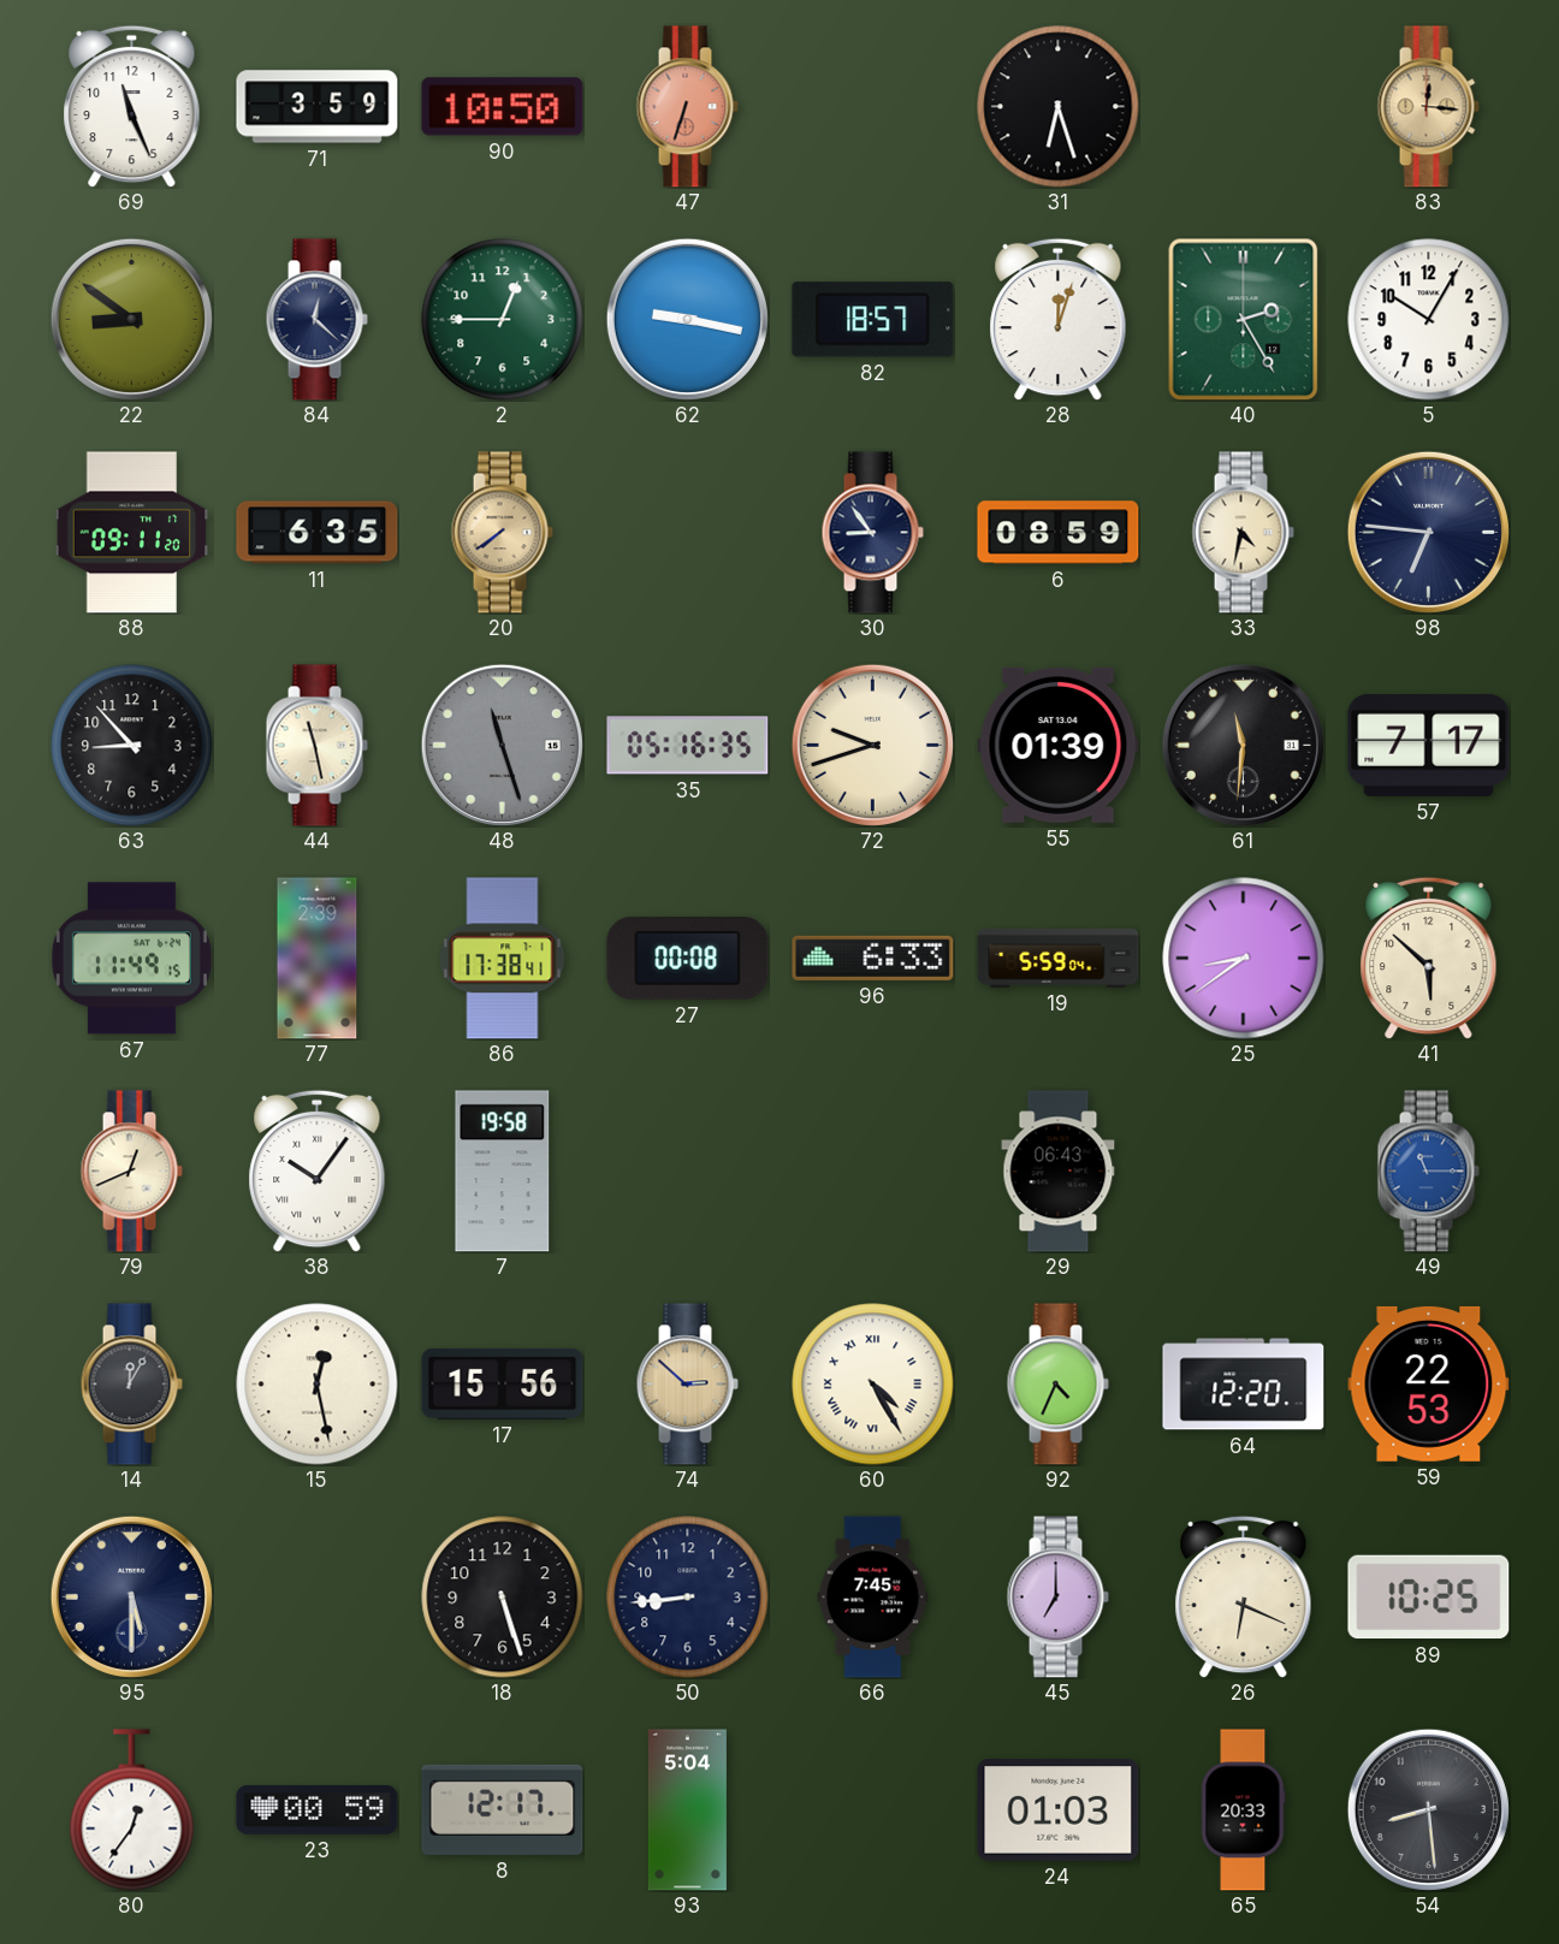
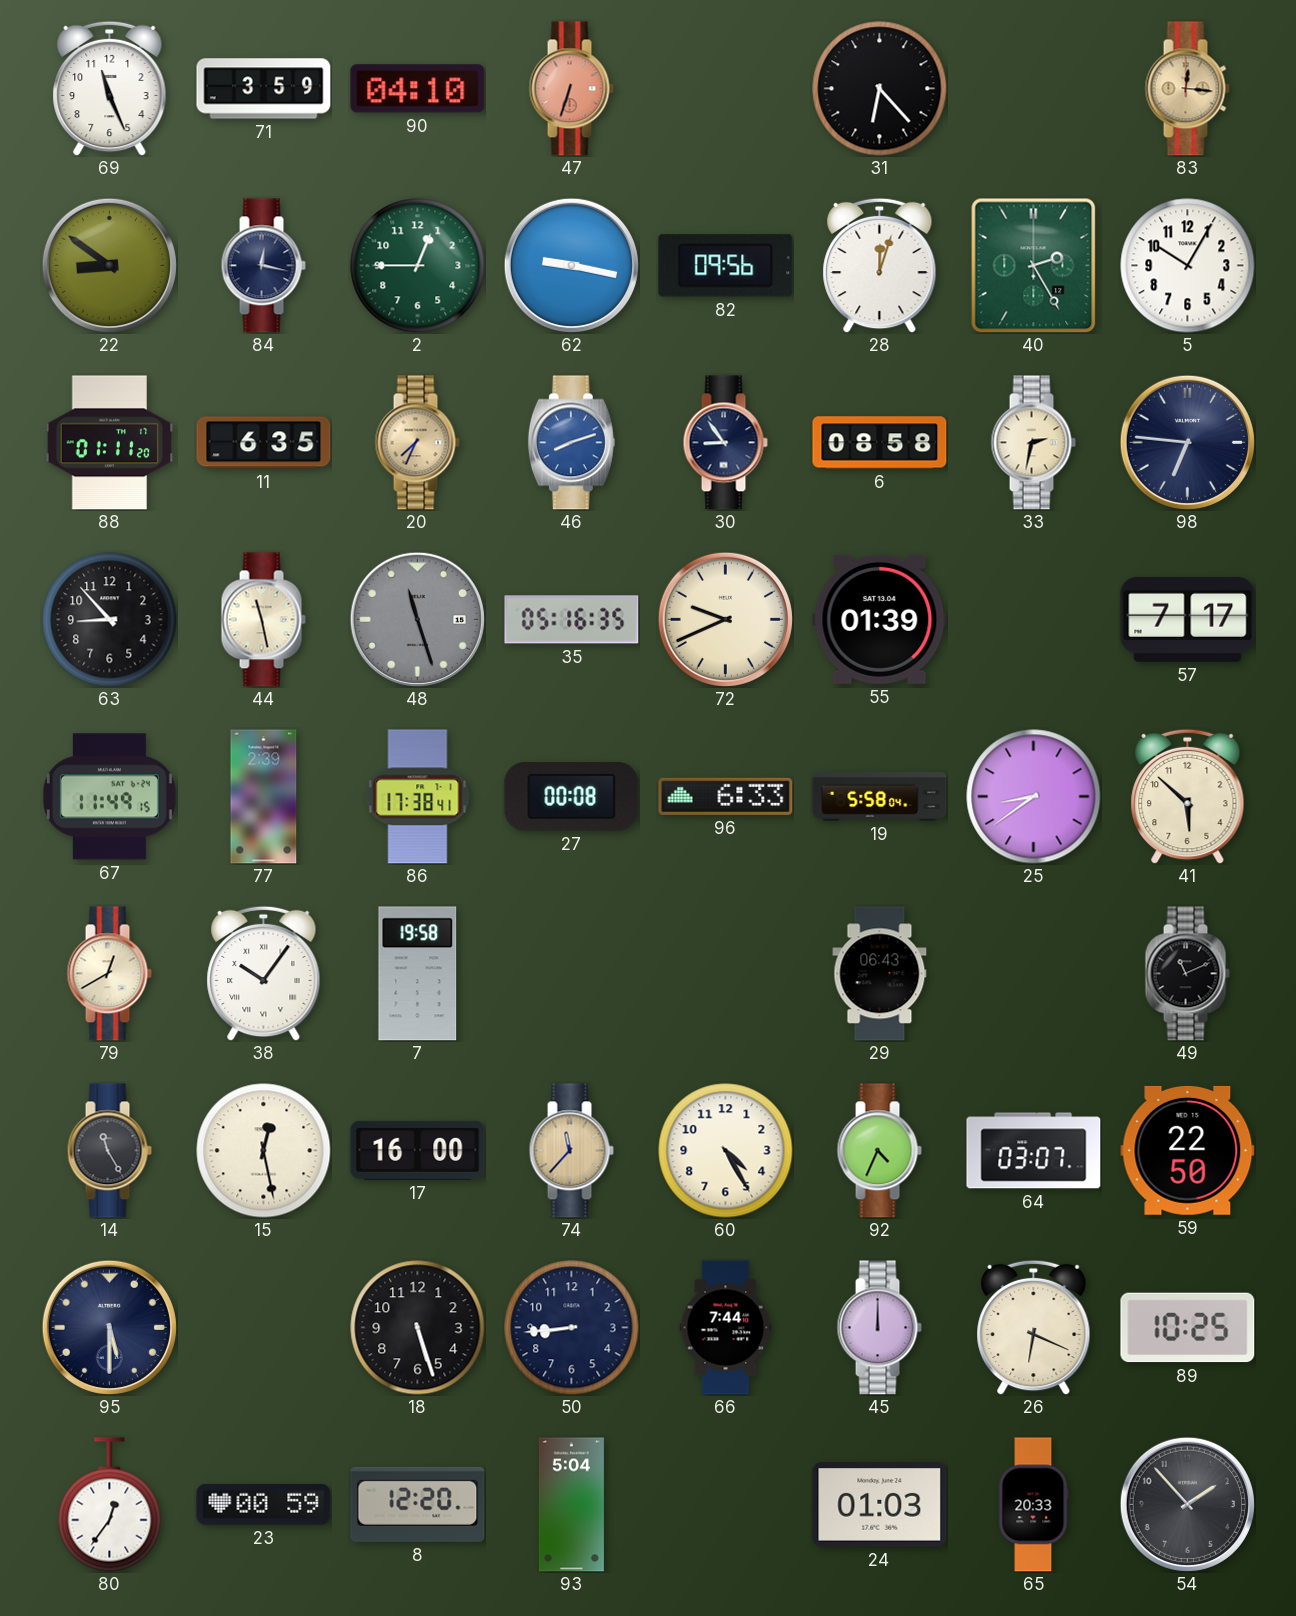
90: 10:50 -> 04:10
31: 6:27 -> 6:23
84: 12:22 -> 12:17
82: 18:57 -> 09:56
88: 09:11 -> 01:11
20: 7:39 -> 7:34
46: none -> 8:12
6: 08:59 -> 08:58
33: 4:32 -> 2:32
72: 9:42 -> 9:41
61: 11:31 -> none
19: 5:59 -> 5:58
79: 12:41 -> 12:40
49: 11:15 -> 11:11
49 dial: blue -> black
14: 12:05 -> 11:25
17: 15:56 -> 16:00
74: 2:52 -> 11:37
60 numerals: Roman -> Arabic
64: 12:20 -> 03:07
59: 22:53 -> 22:50
66: 7:45 -> 7:44
45: 7:00 -> 12:00
8: 12:17 -> 12:20
54: 8:29 -> 1:53
